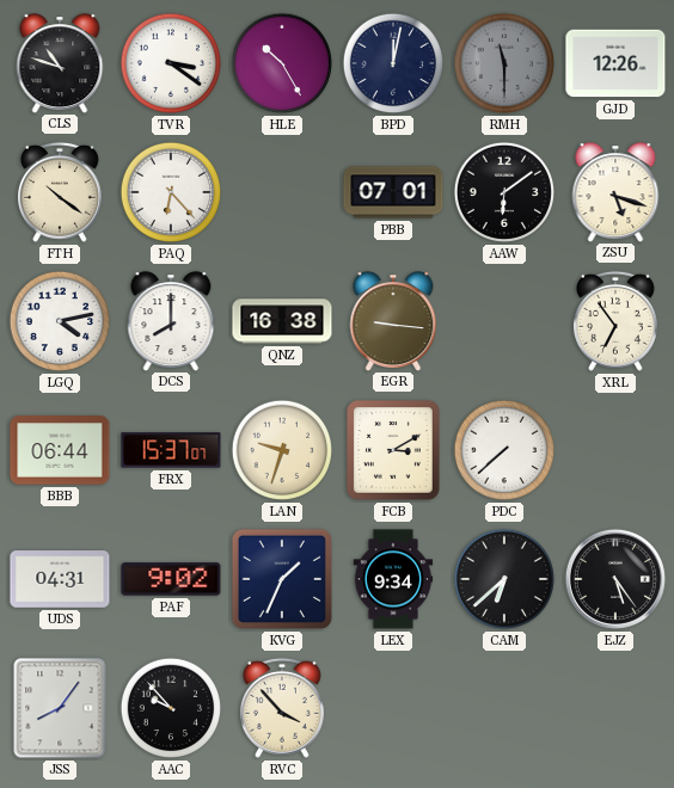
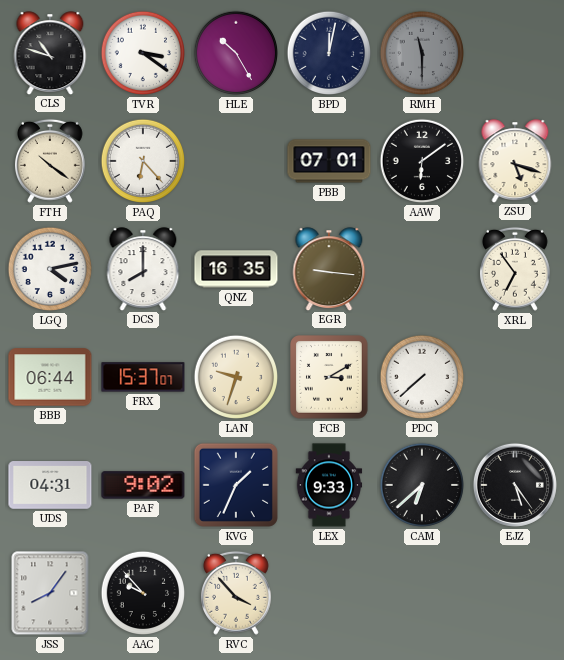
GJD: 12:26 -> none
QNZ: 16:38 -> 16:35
LEX: 9:34 -> 9:33
